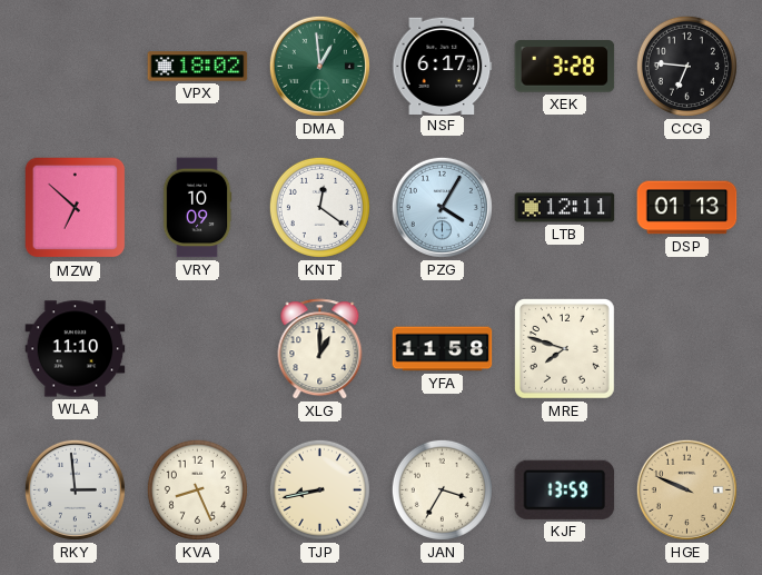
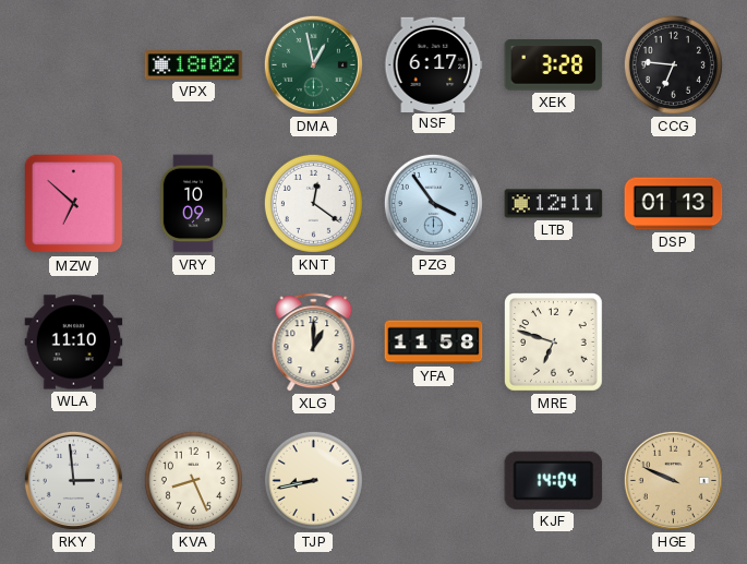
DMA: 12:59 -> 12:58
PZG: 4:05 -> 3:54
MRE: 7:48 -> 6:48
JAN: 3:35 -> none
KJF: 13:59 -> 14:04
